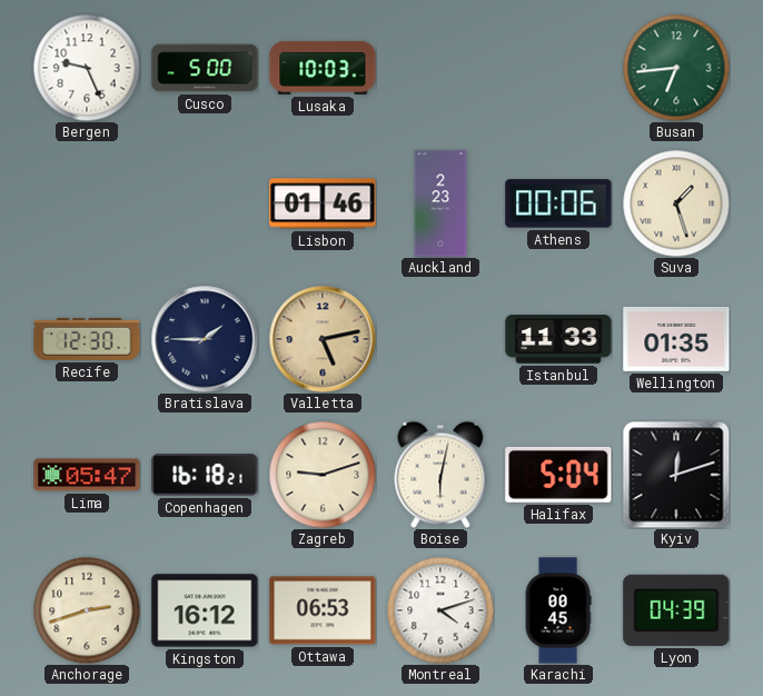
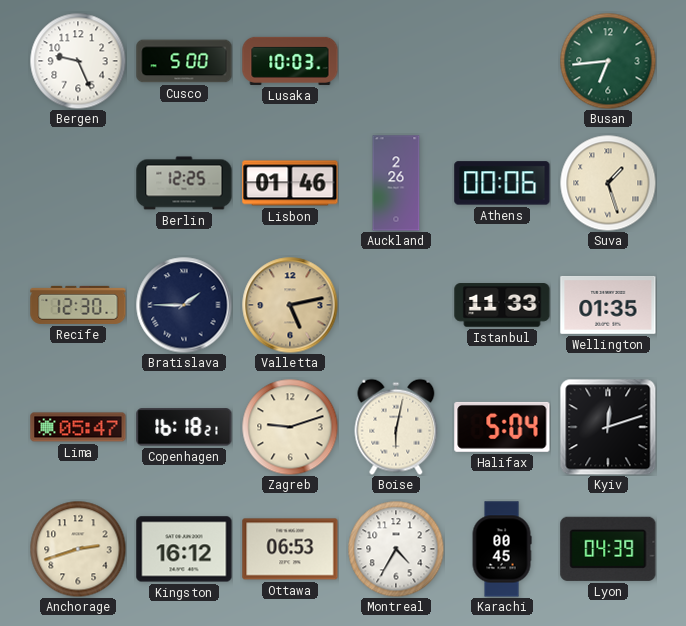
Berlin: none -> 12:25
Auckland: 2:23 -> 2:26
Montreal: 4:12 -> 4:35
